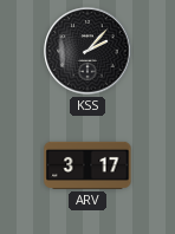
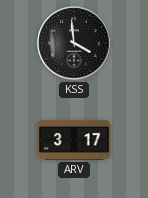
KSS: 2:07 -> 3:59
